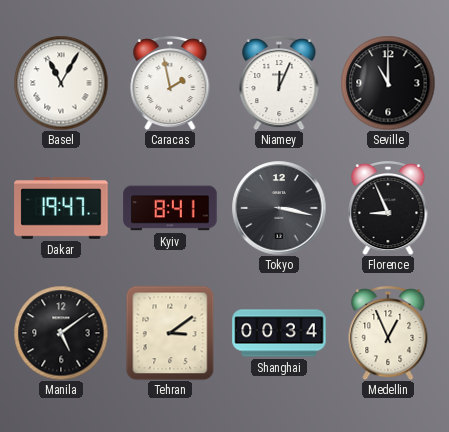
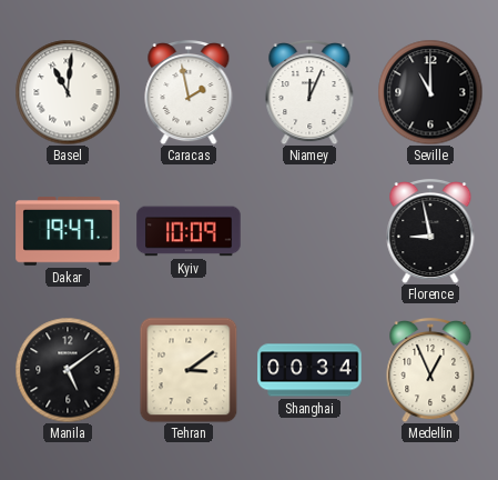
Basel: 11:05 -> 11:01
Kyiv: 8:41 -> 10:09
Tokyo: 3:17 -> none
Florence: 8:56 -> 8:58
